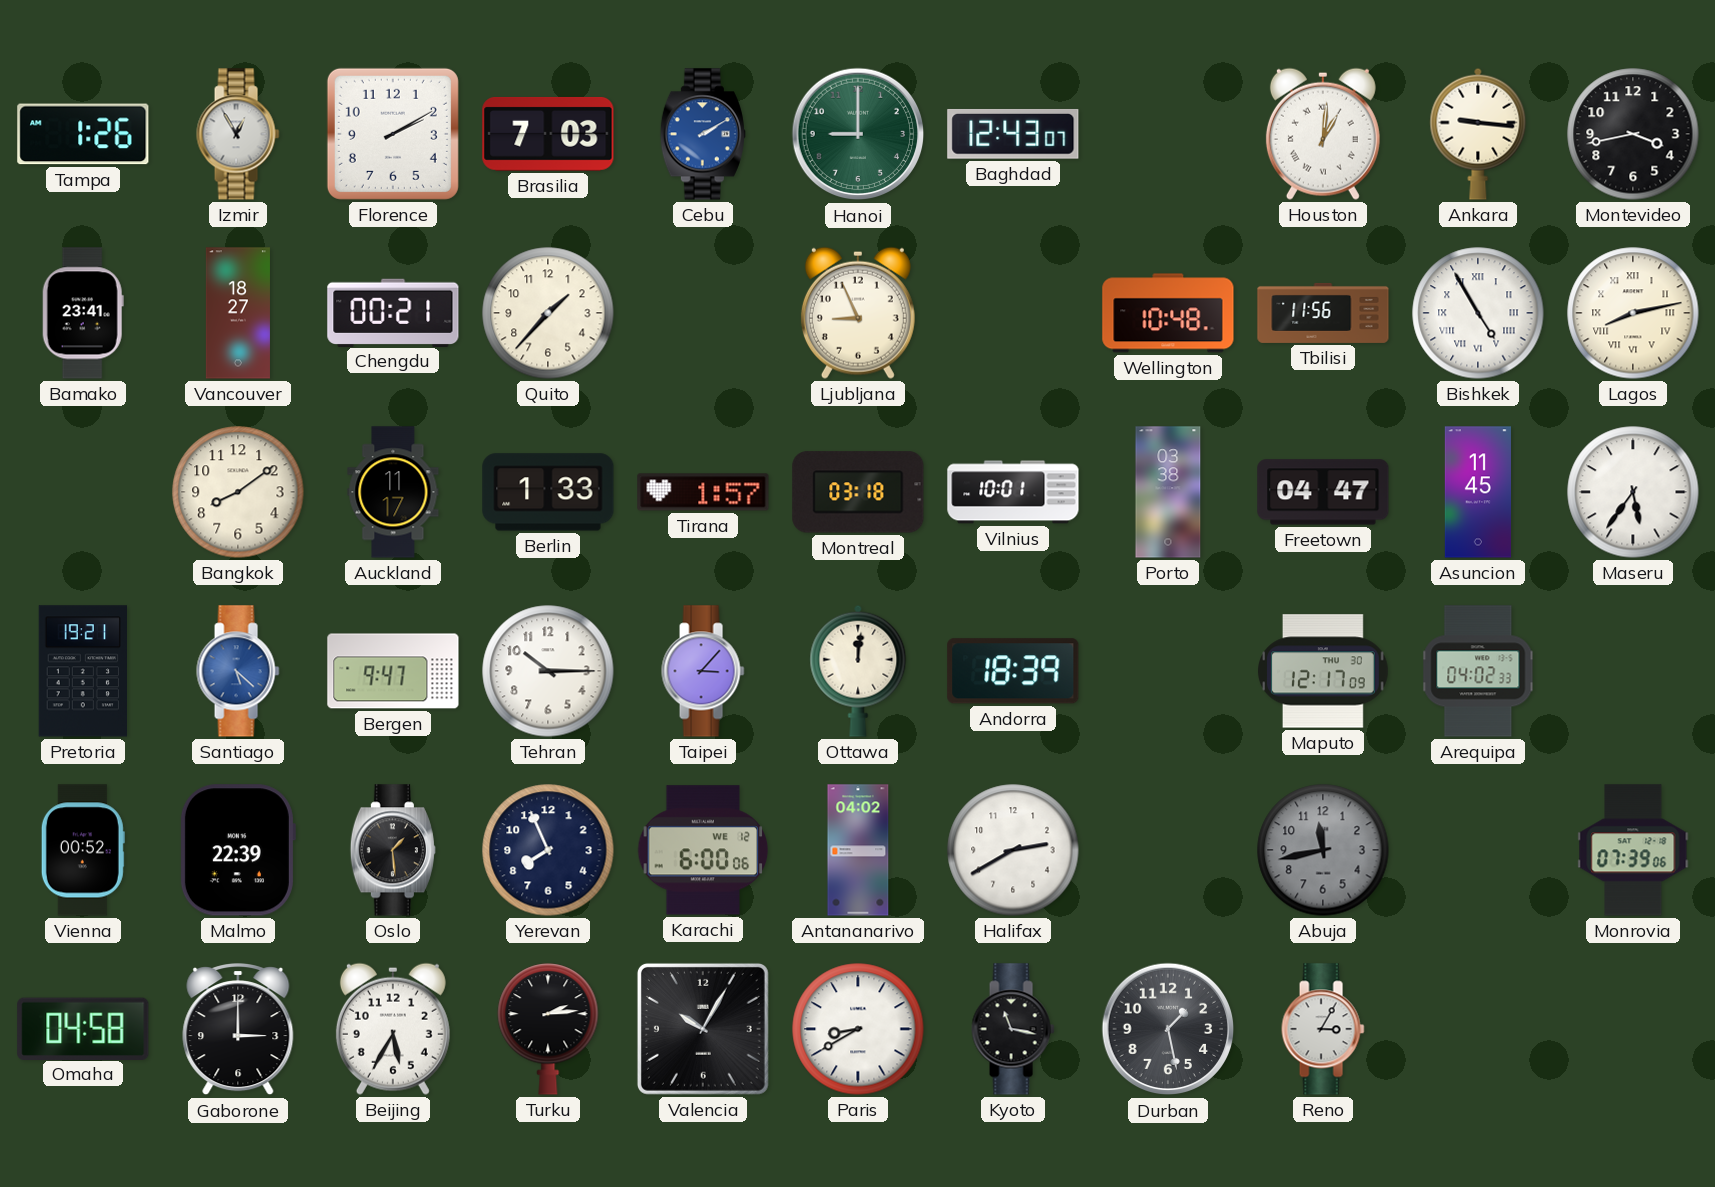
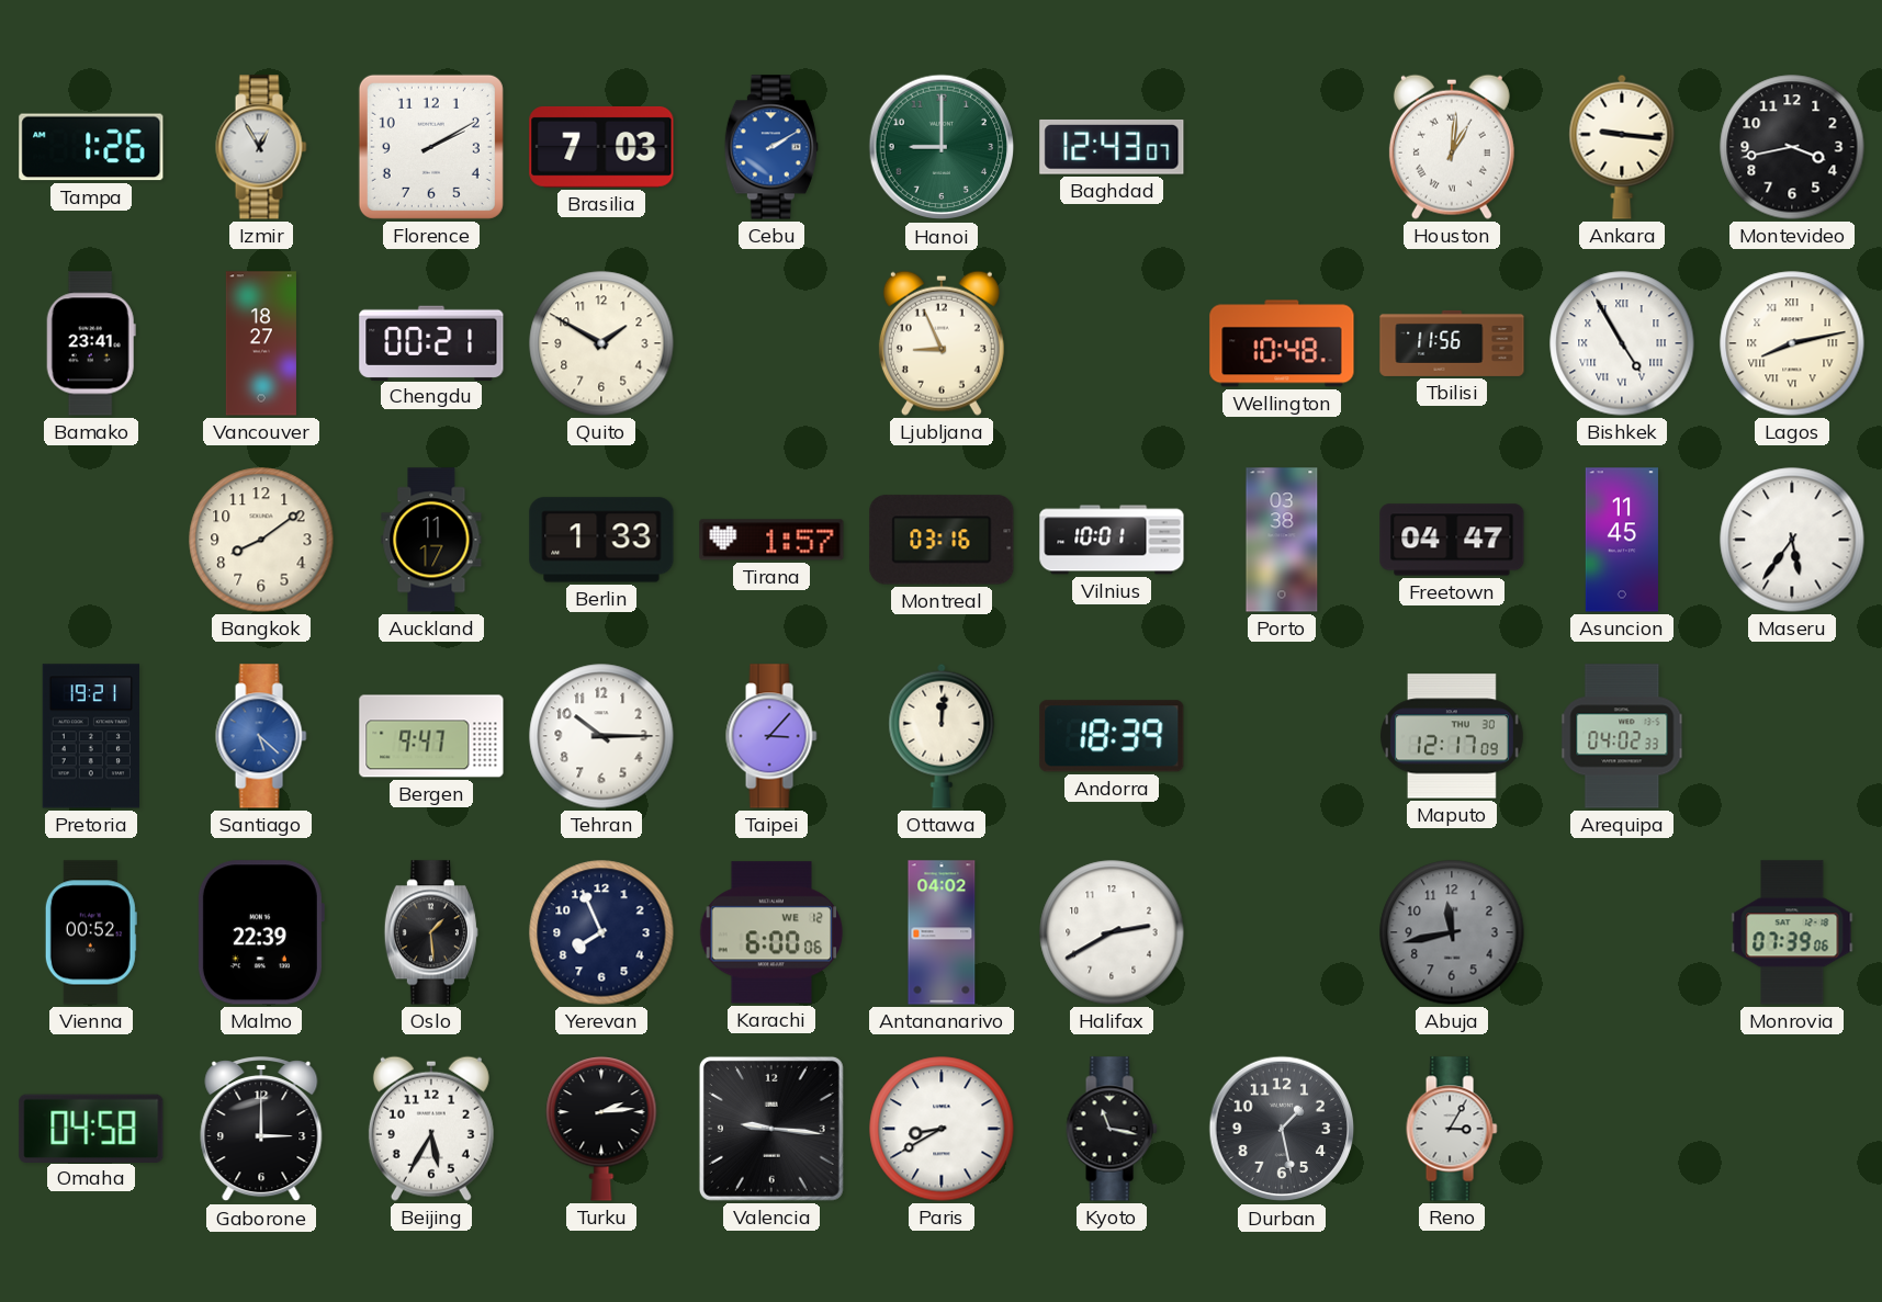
Quito: 1:37 -> 1:50
Montreal: 03:18 -> 03:16
Valencia: 10:05 -> 9:16
